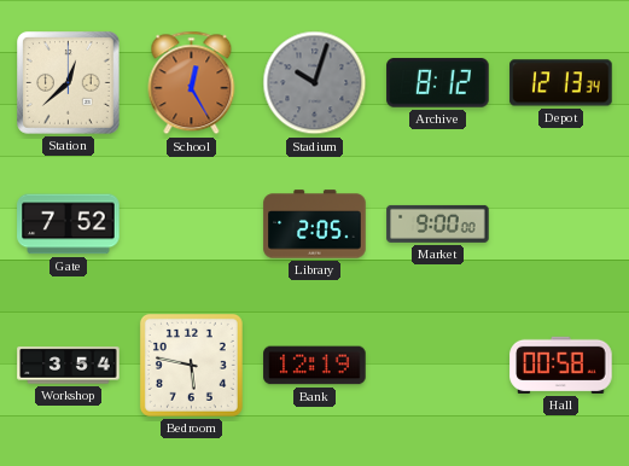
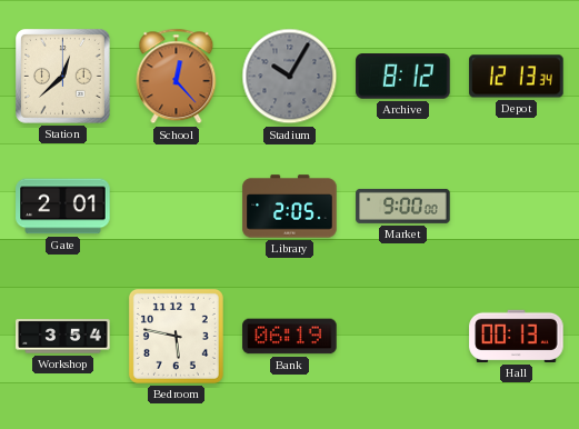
School: 12:25 -> 12:23
Stadium: 10:03 -> 10:05
Gate: 7:52 -> 2:01
Bank: 12:19 -> 06:19
Hall: 00:58 -> 00:13
